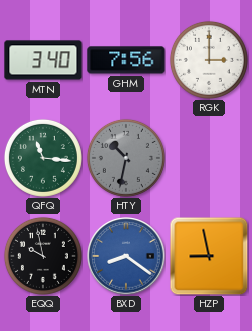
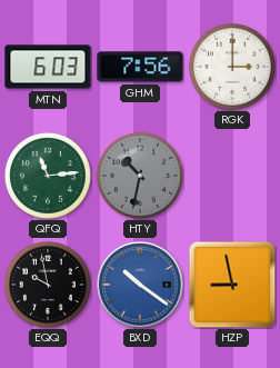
MTN: 3:40 -> 6:03
QFQ: 11:16 -> 11:14
BXD: 8:21 -> 10:21
